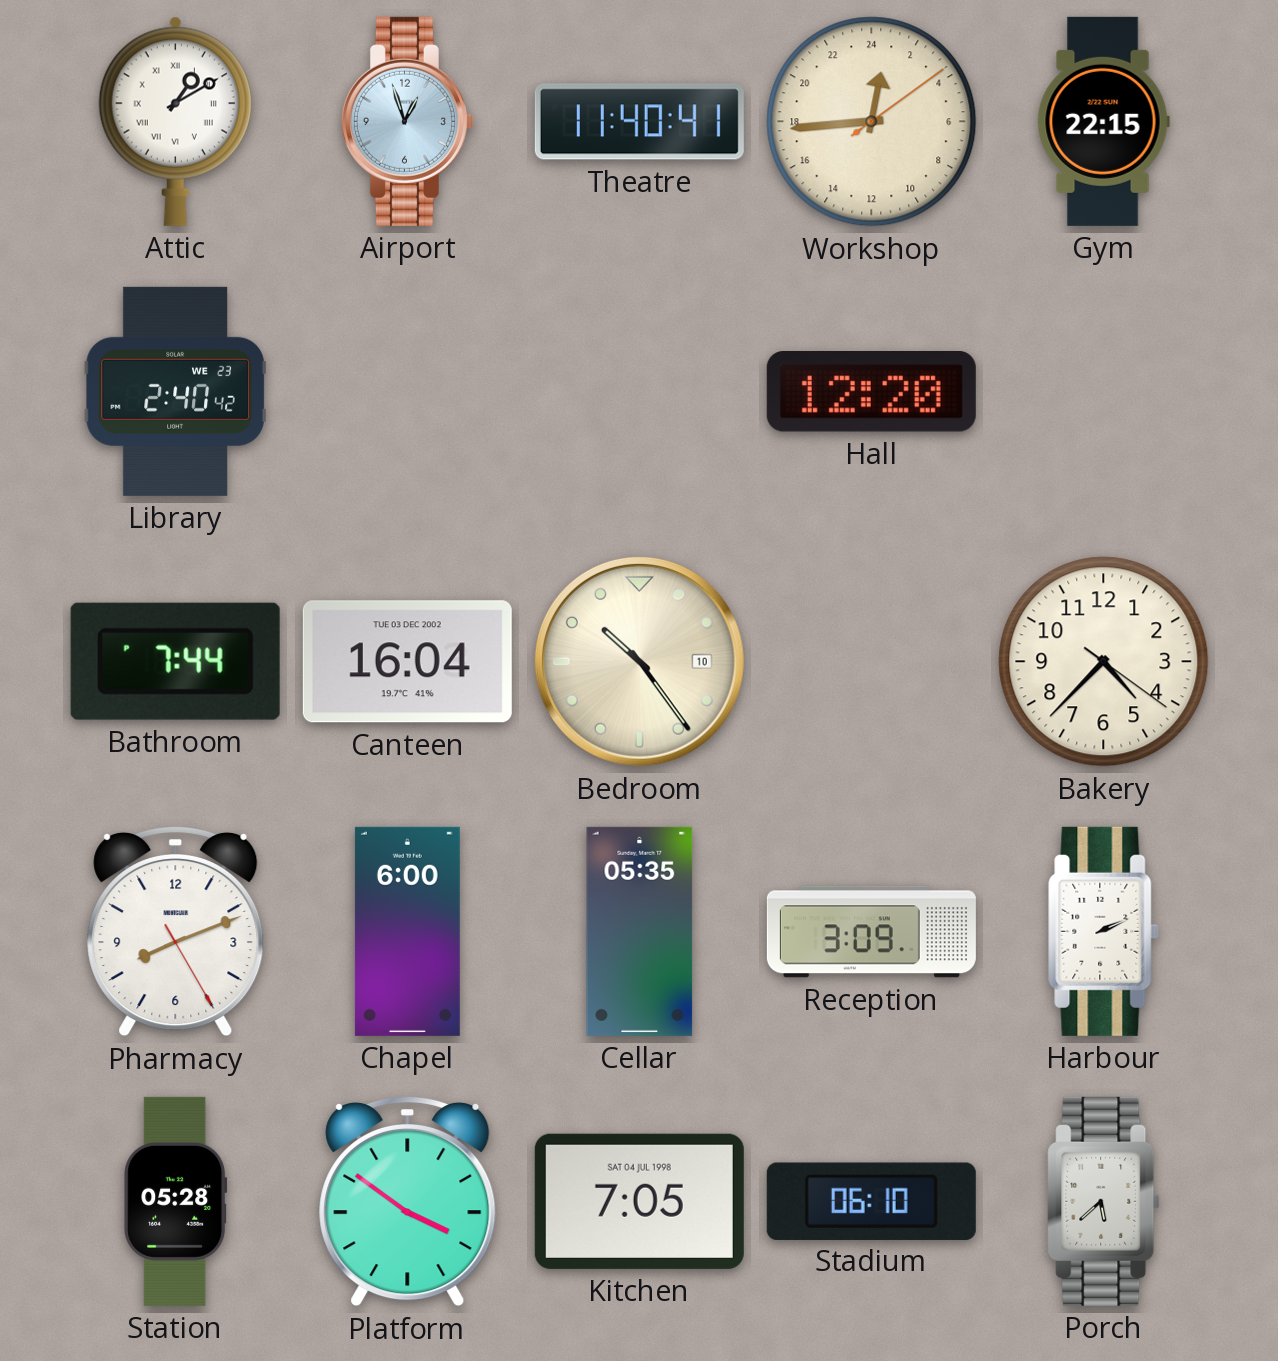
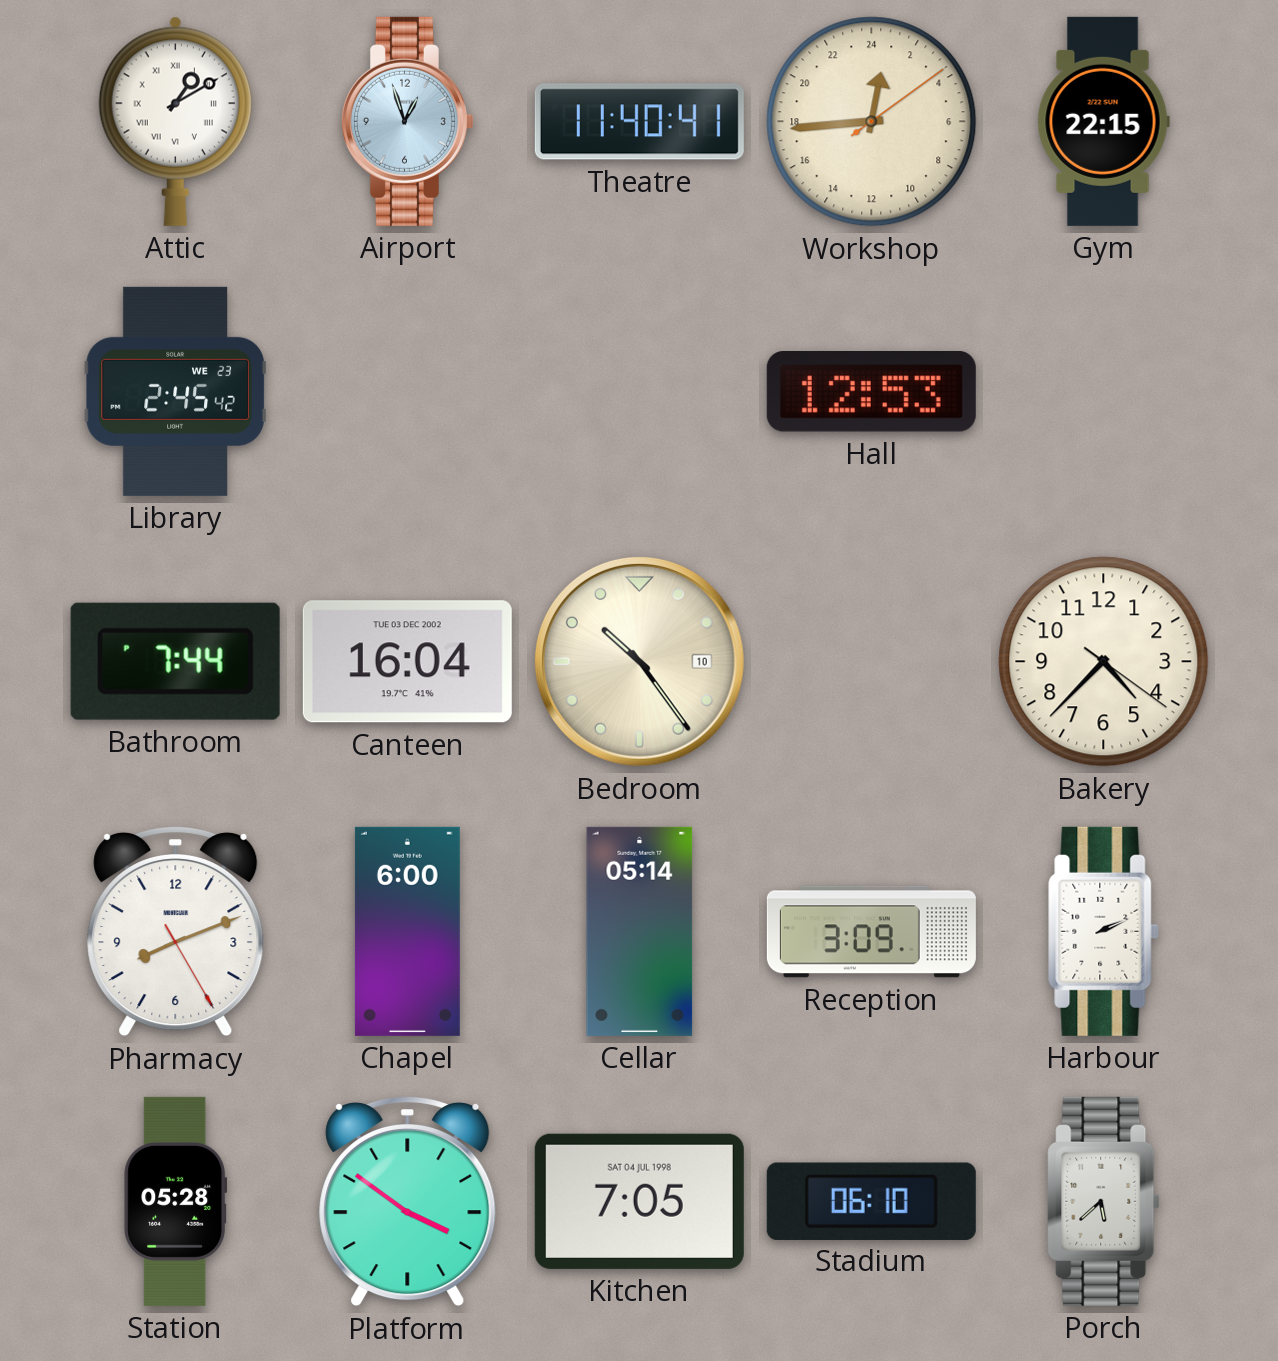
Library: 2:40 -> 2:45
Hall: 12:20 -> 12:53
Cellar: 05:35 -> 05:14
